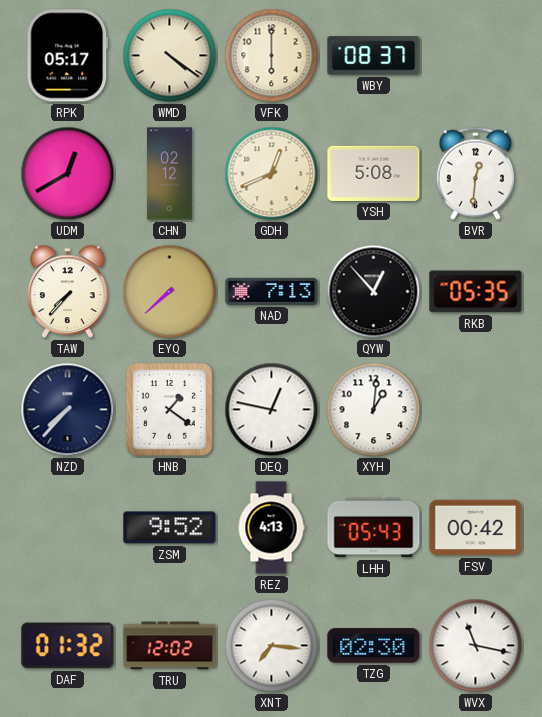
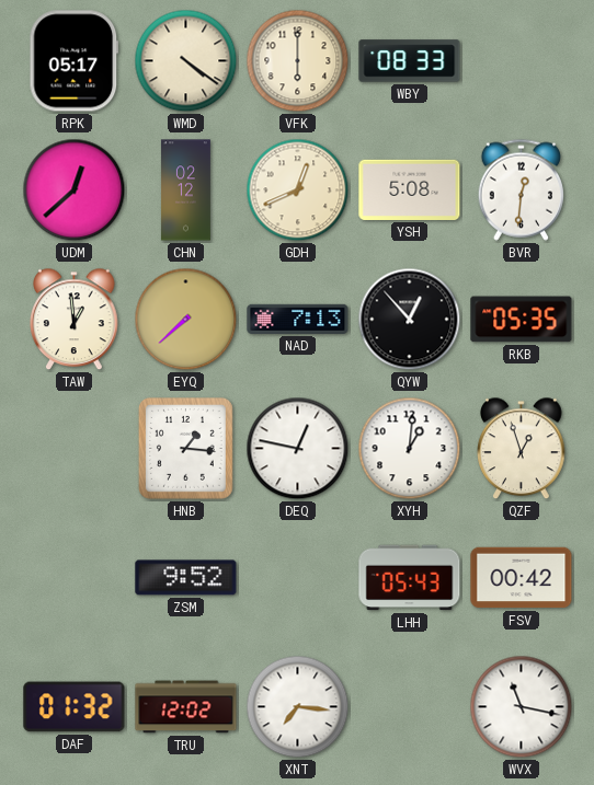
WBY: 08:37 -> 08:33
UDM: 12:40 -> 12:38
TAW: 7:37 -> 12:59
NZD: 7:37 -> none
HNB: 1:21 -> 1:16
QZF: none -> 12:57
REZ: 4:13 -> none
TZG: 02:30 -> none
